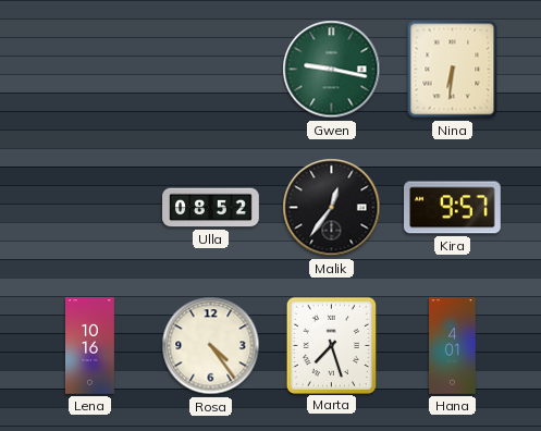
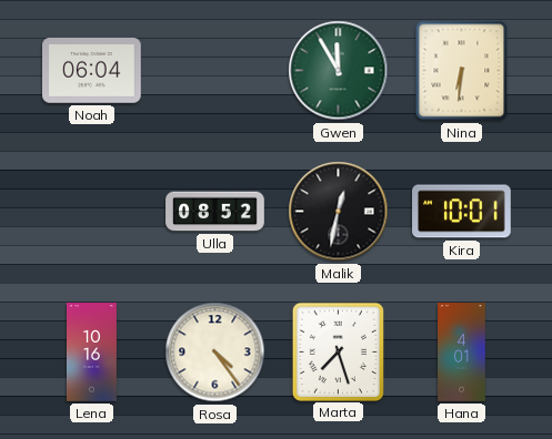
Noah: none -> 06:04
Gwen: 9:17 -> 11:55
Malik: 12:36 -> 12:32
Kira: 9:57 -> 10:01
